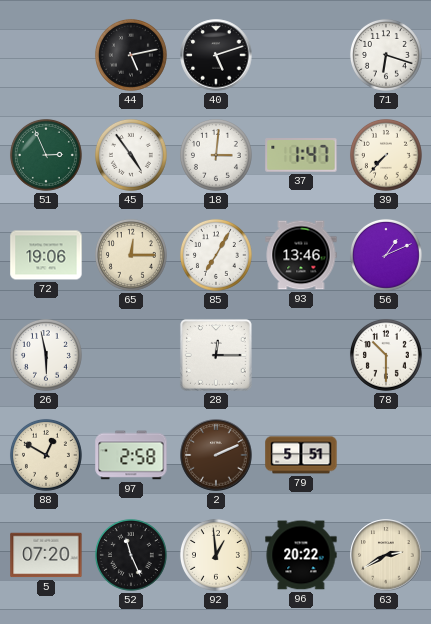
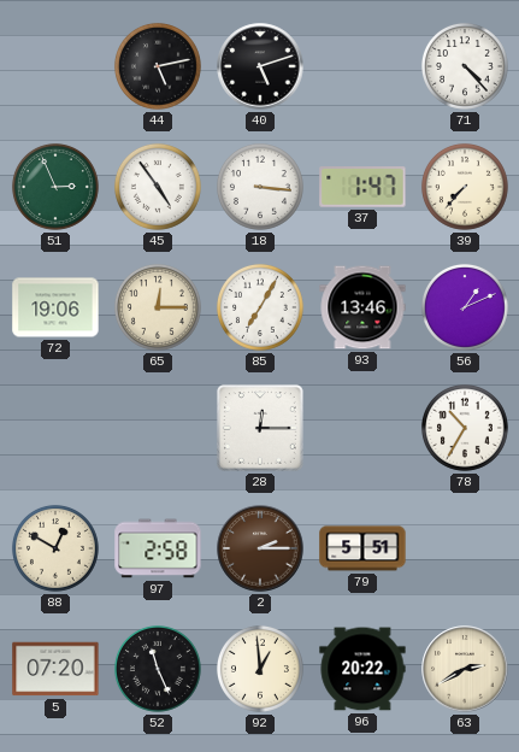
71: 6:18 -> 4:23
18: 3:01 -> 3:16
26: 5:58 -> none
78: 10:30 -> 10:35
2: 2:11 -> 2:15
